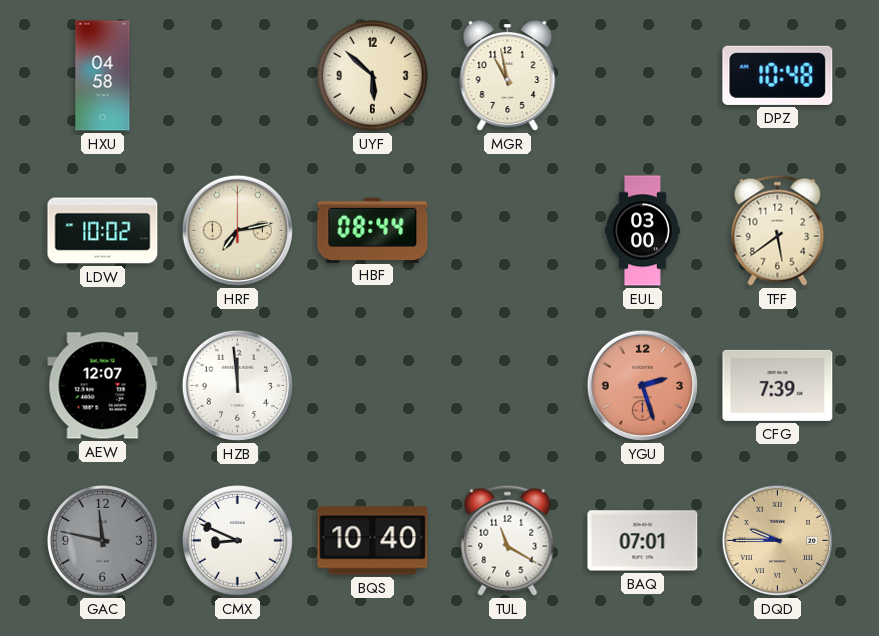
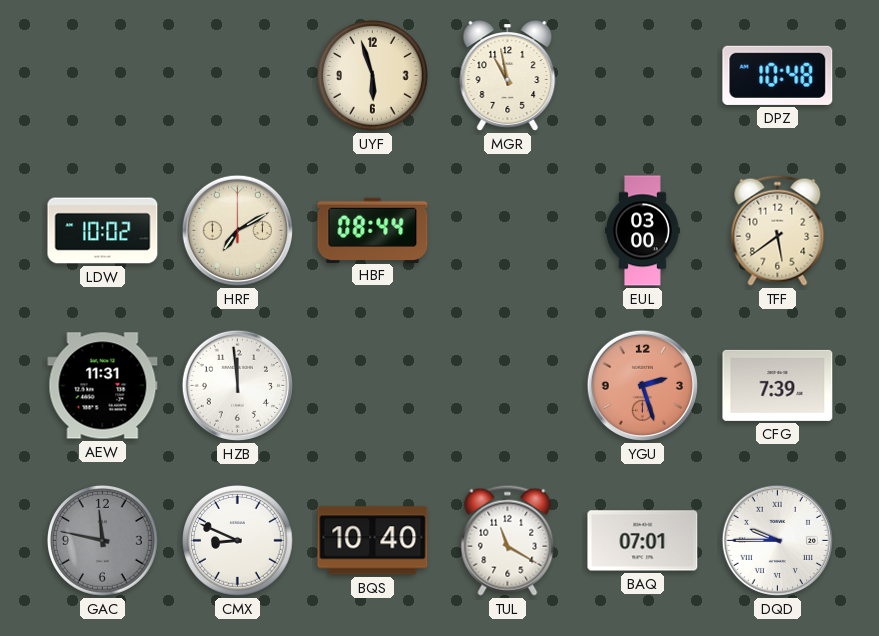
HXU: 04:58 -> none
UYF: 5:52 -> 5:57
HRF: 7:13 -> 7:10
AEW: 12:07 -> 11:31
DQD dial: champagne -> white
